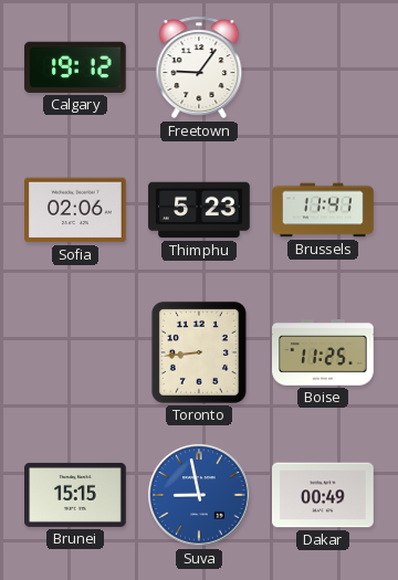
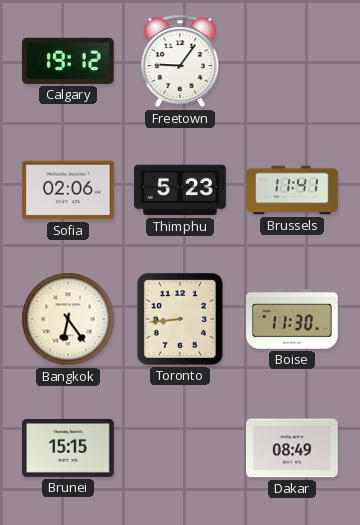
Bangkok: none -> 6:24
Boise: 11:25 -> 11:30
Suva: 8:58 -> none
Dakar: 00:49 -> 08:49
